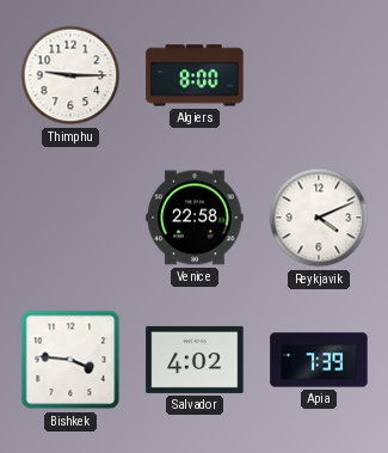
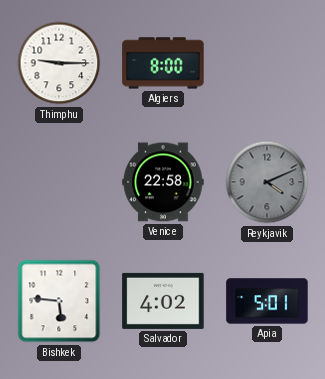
Reykjavik dial: white -> grey
Bishkek: 3:46 -> 5:46
Apia: 7:39 -> 5:01
